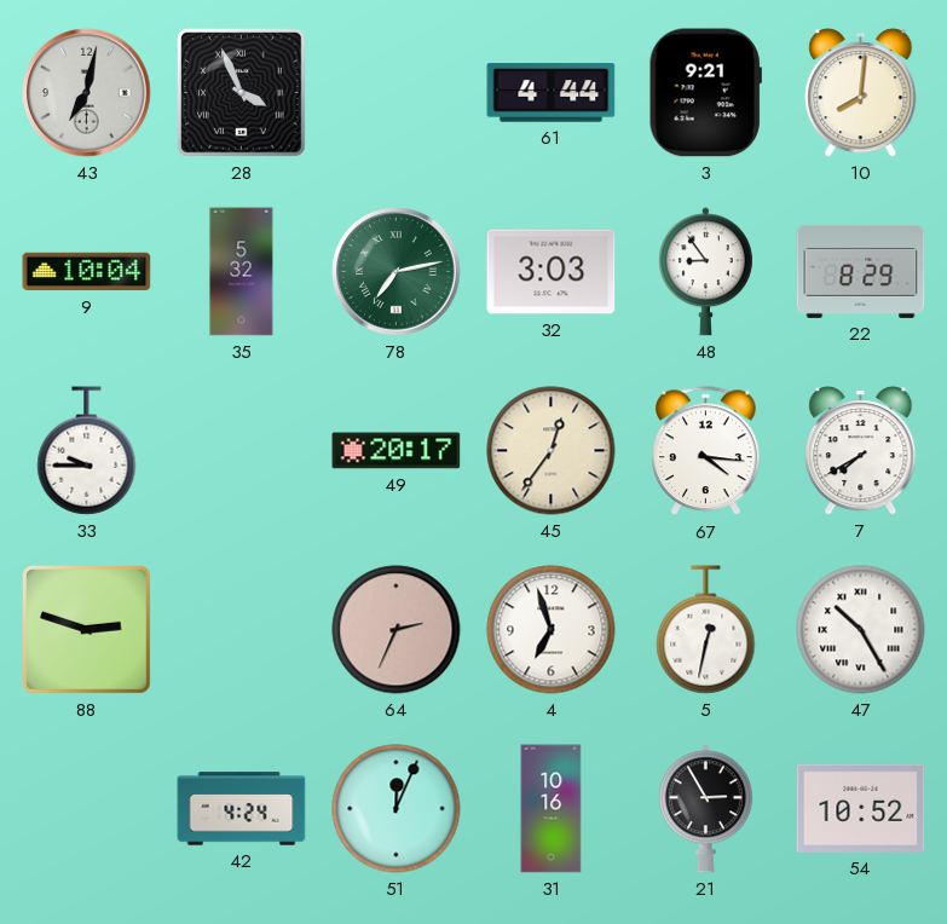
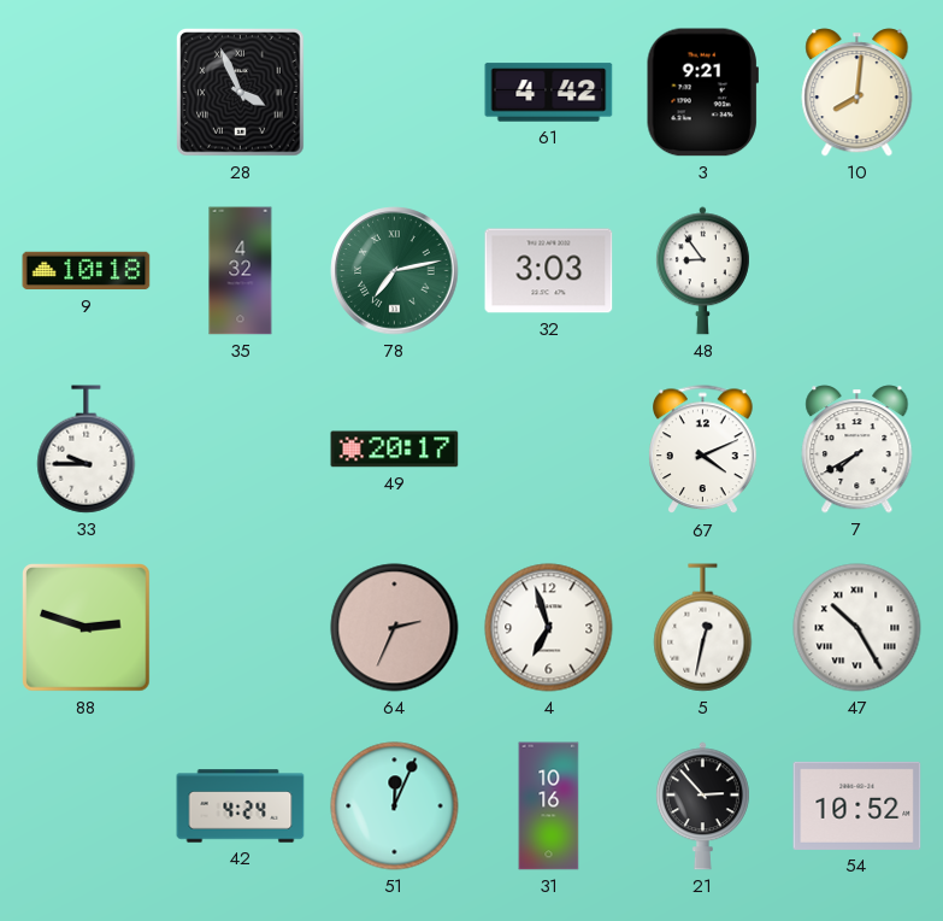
43: 7:02 -> none
61: 4:44 -> 4:42
9: 10:04 -> 10:18
35: 5:32 -> 4:32
22: 8:29 -> none
45: 12:36 -> none
67: 4:16 -> 4:11
21: 2:55 -> 2:53
